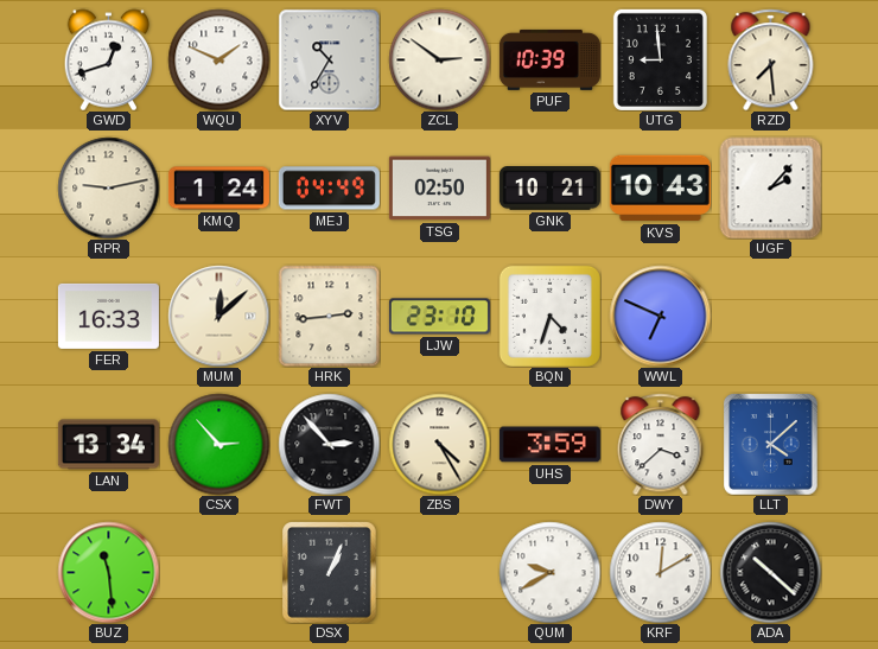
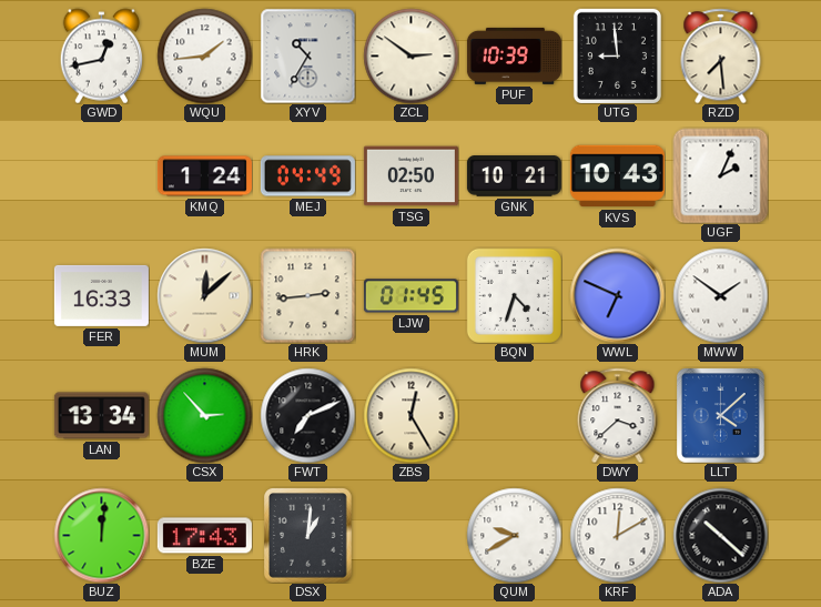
GWD: 12:42 -> 12:43
WQU: 1:49 -> 1:44
RPR: 9:13 -> none
UGF: 2:07 -> 2:04
LJW: 23:10 -> 01:45
MWW: none -> 1:51
FWT: 2:53 -> 7:11
ZBS: 4:25 -> 12:25
UHS: 3:59 -> none
BUZ: 11:29 -> 12:01
BZE: none -> 17:43
DSX: 1:04 -> 1:01
